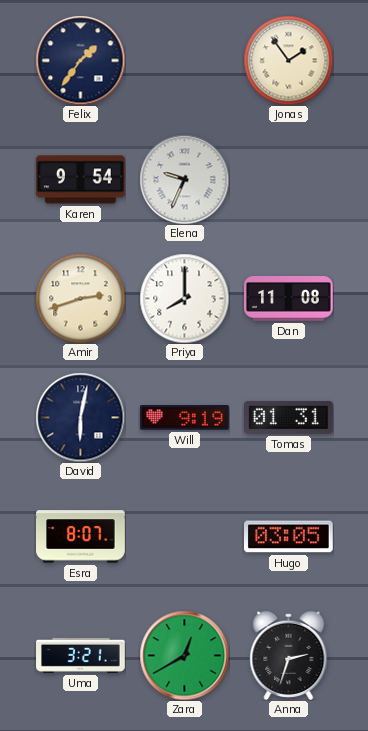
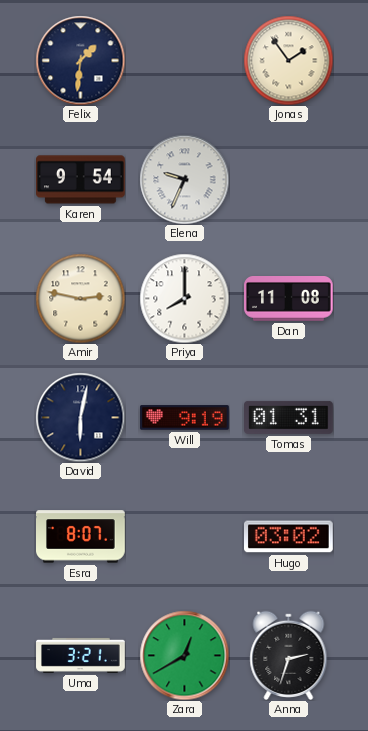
Felix: 1:36 -> 1:31
Amir: 2:42 -> 2:47
Hugo: 03:05 -> 03:02
